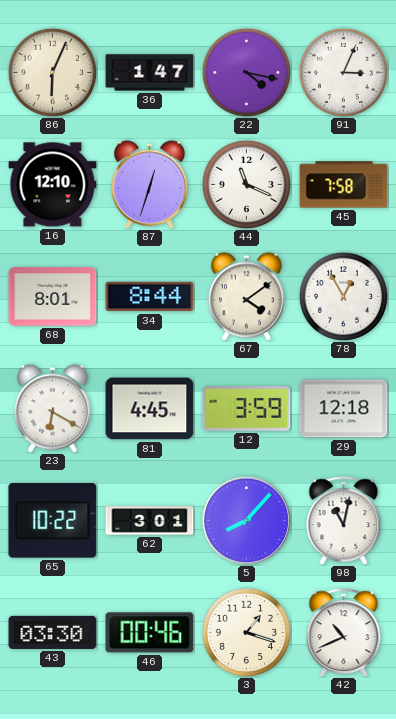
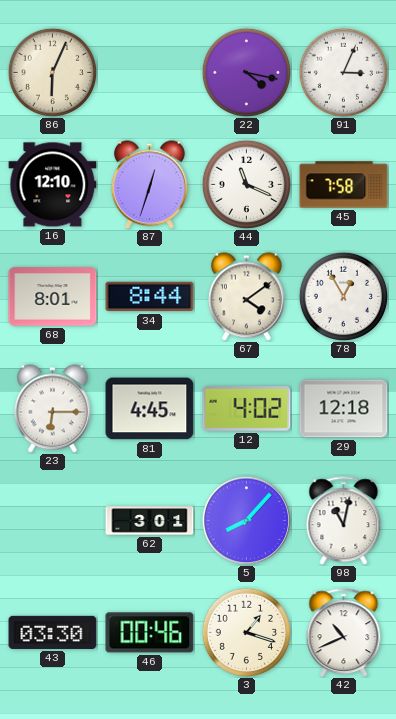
36: 1:47 -> none
23: 6:20 -> 6:15
12: 3:59 -> 4:02
65: 10:22 -> none
